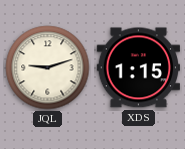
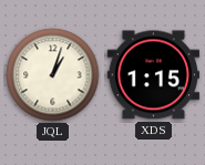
JQL: 9:12 -> 1:03
